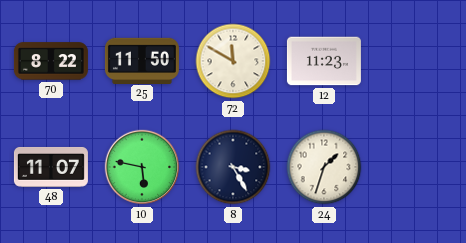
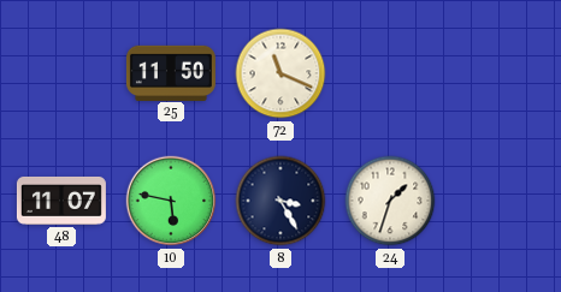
70: 8:22 -> none
72: 11:50 -> 11:19
12: 11:23 -> none
